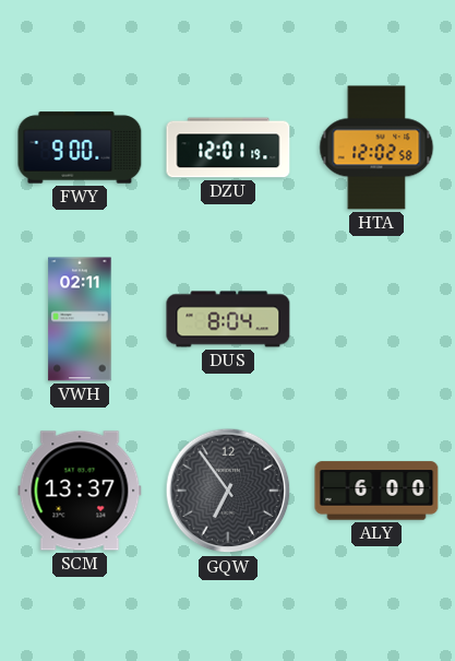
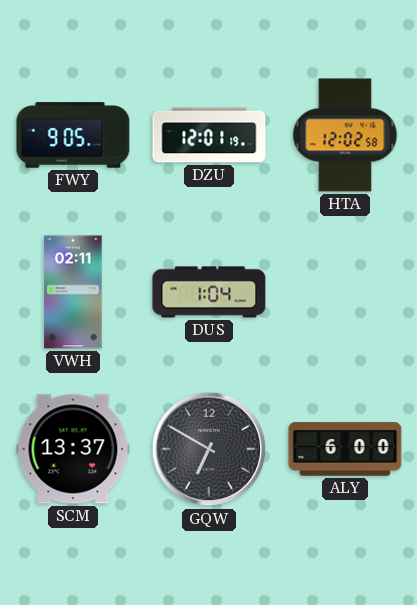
FWY: 9:00 -> 9:05
DUS: 8:04 -> 1:04
GQW: 6:54 -> 6:50
